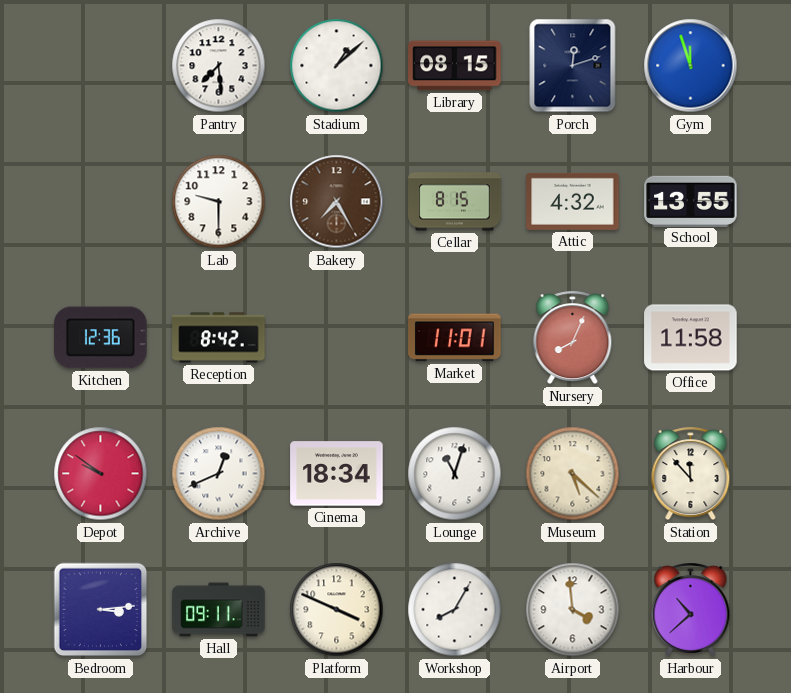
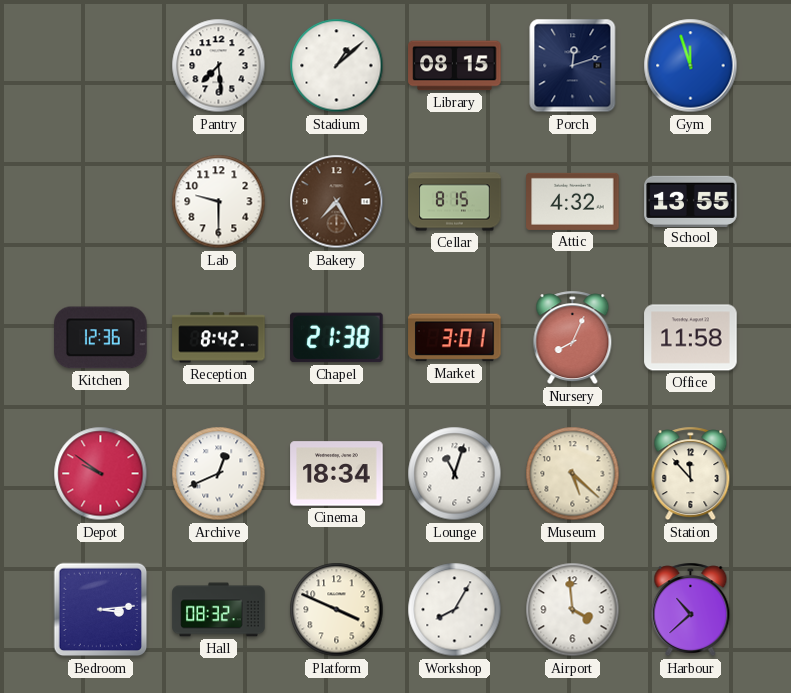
Chapel: none -> 21:38
Market: 11:01 -> 3:01
Hall: 09:11 -> 08:32
